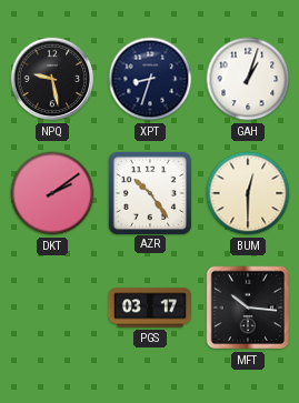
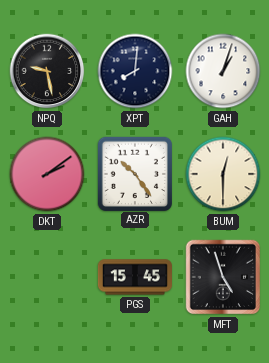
XPT: 8:33 -> 8:01
PGS: 03:17 -> 15:45
MFT: 10:16 -> 4:57
